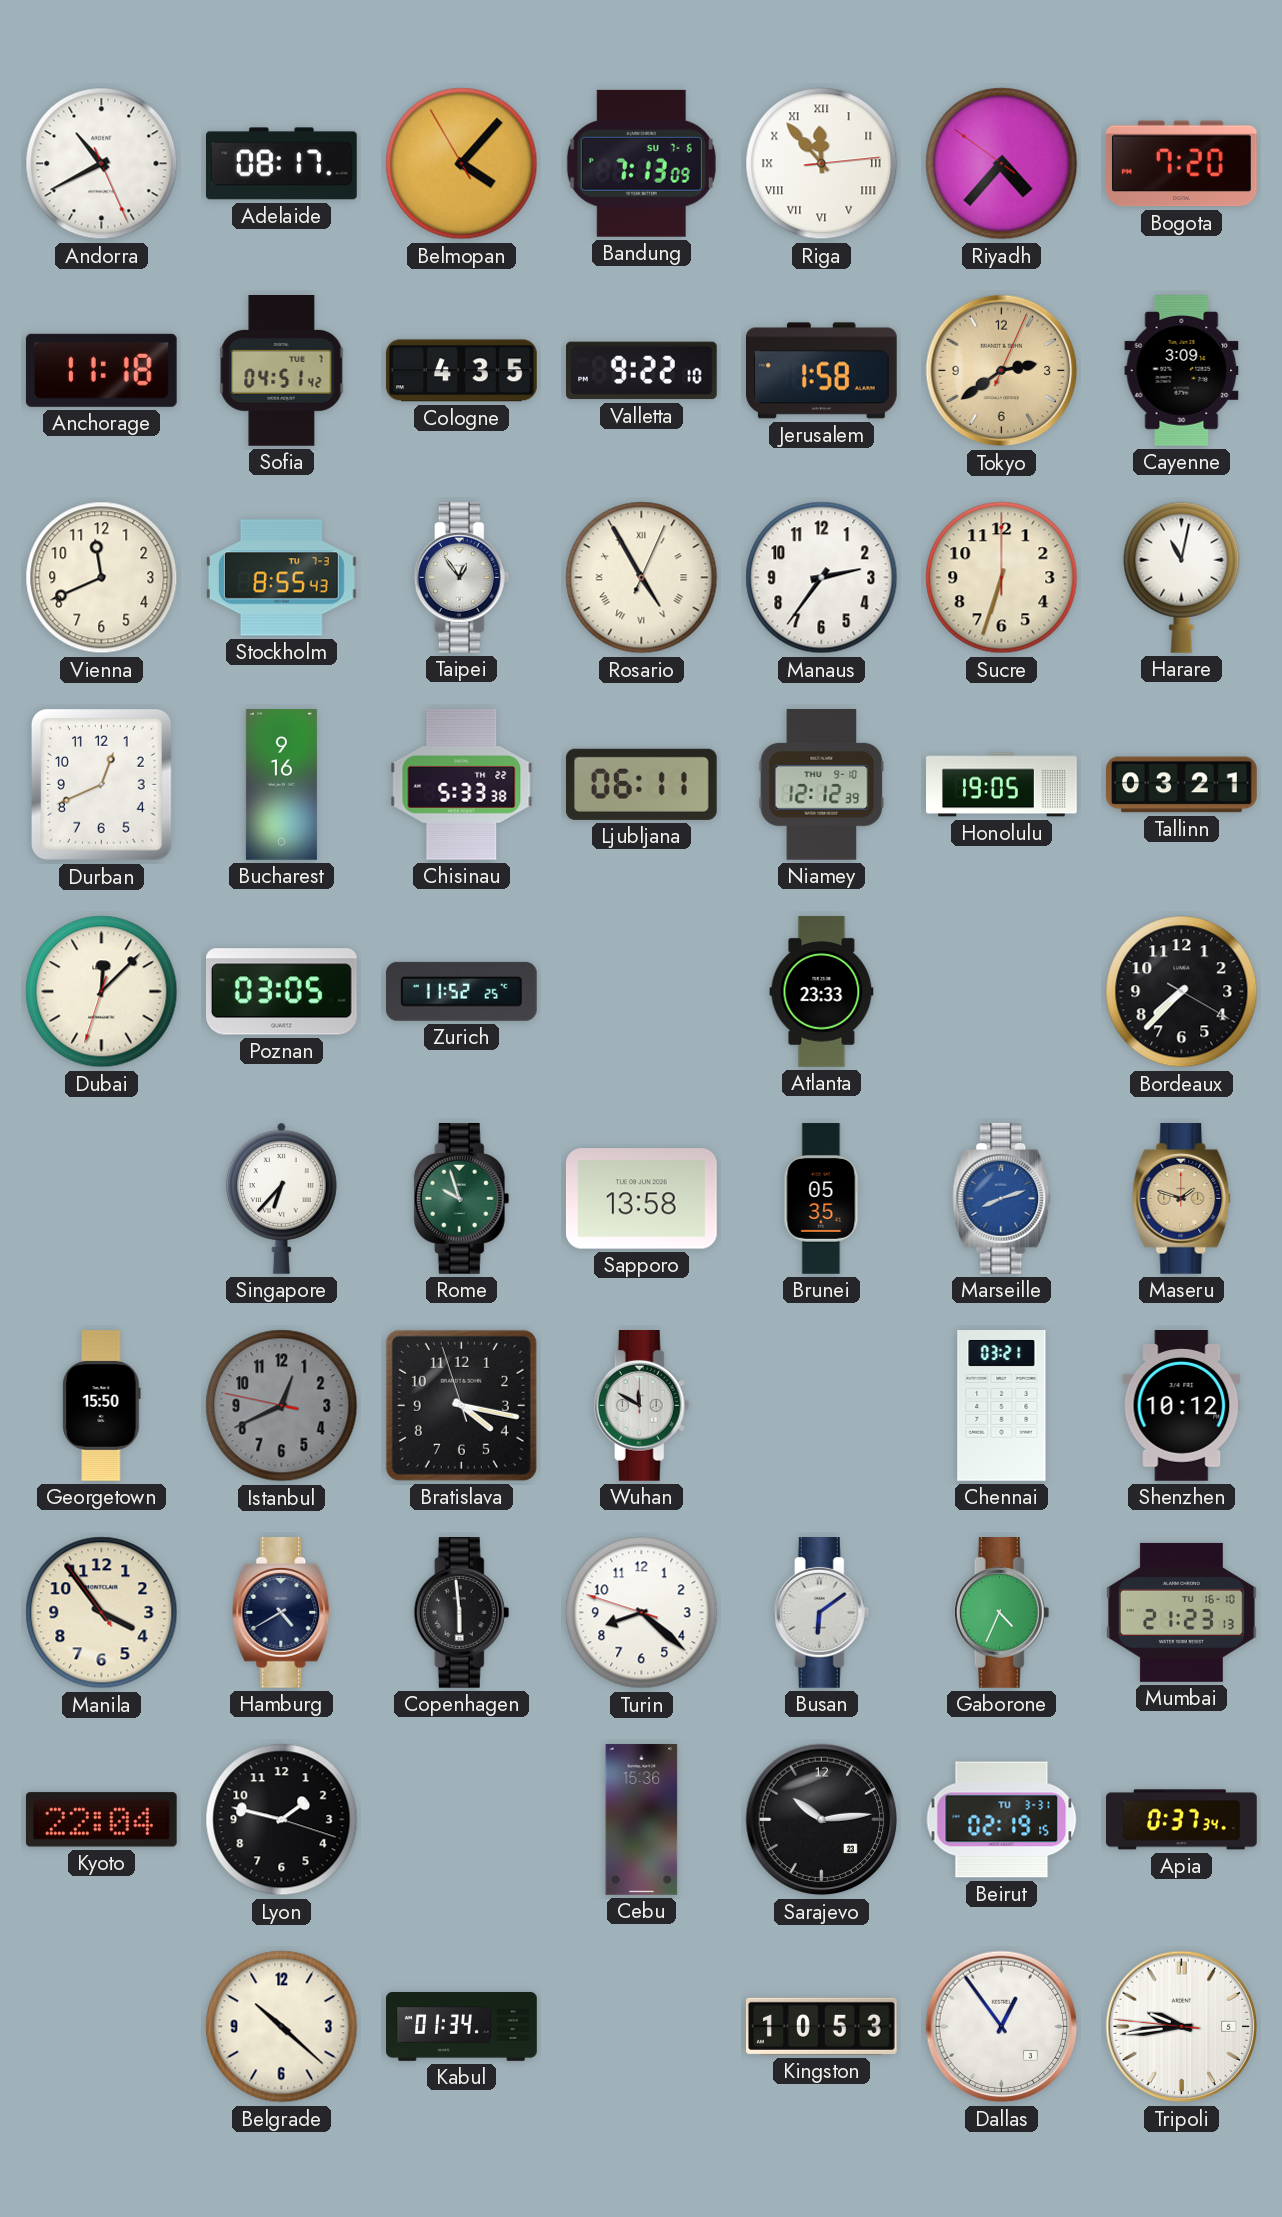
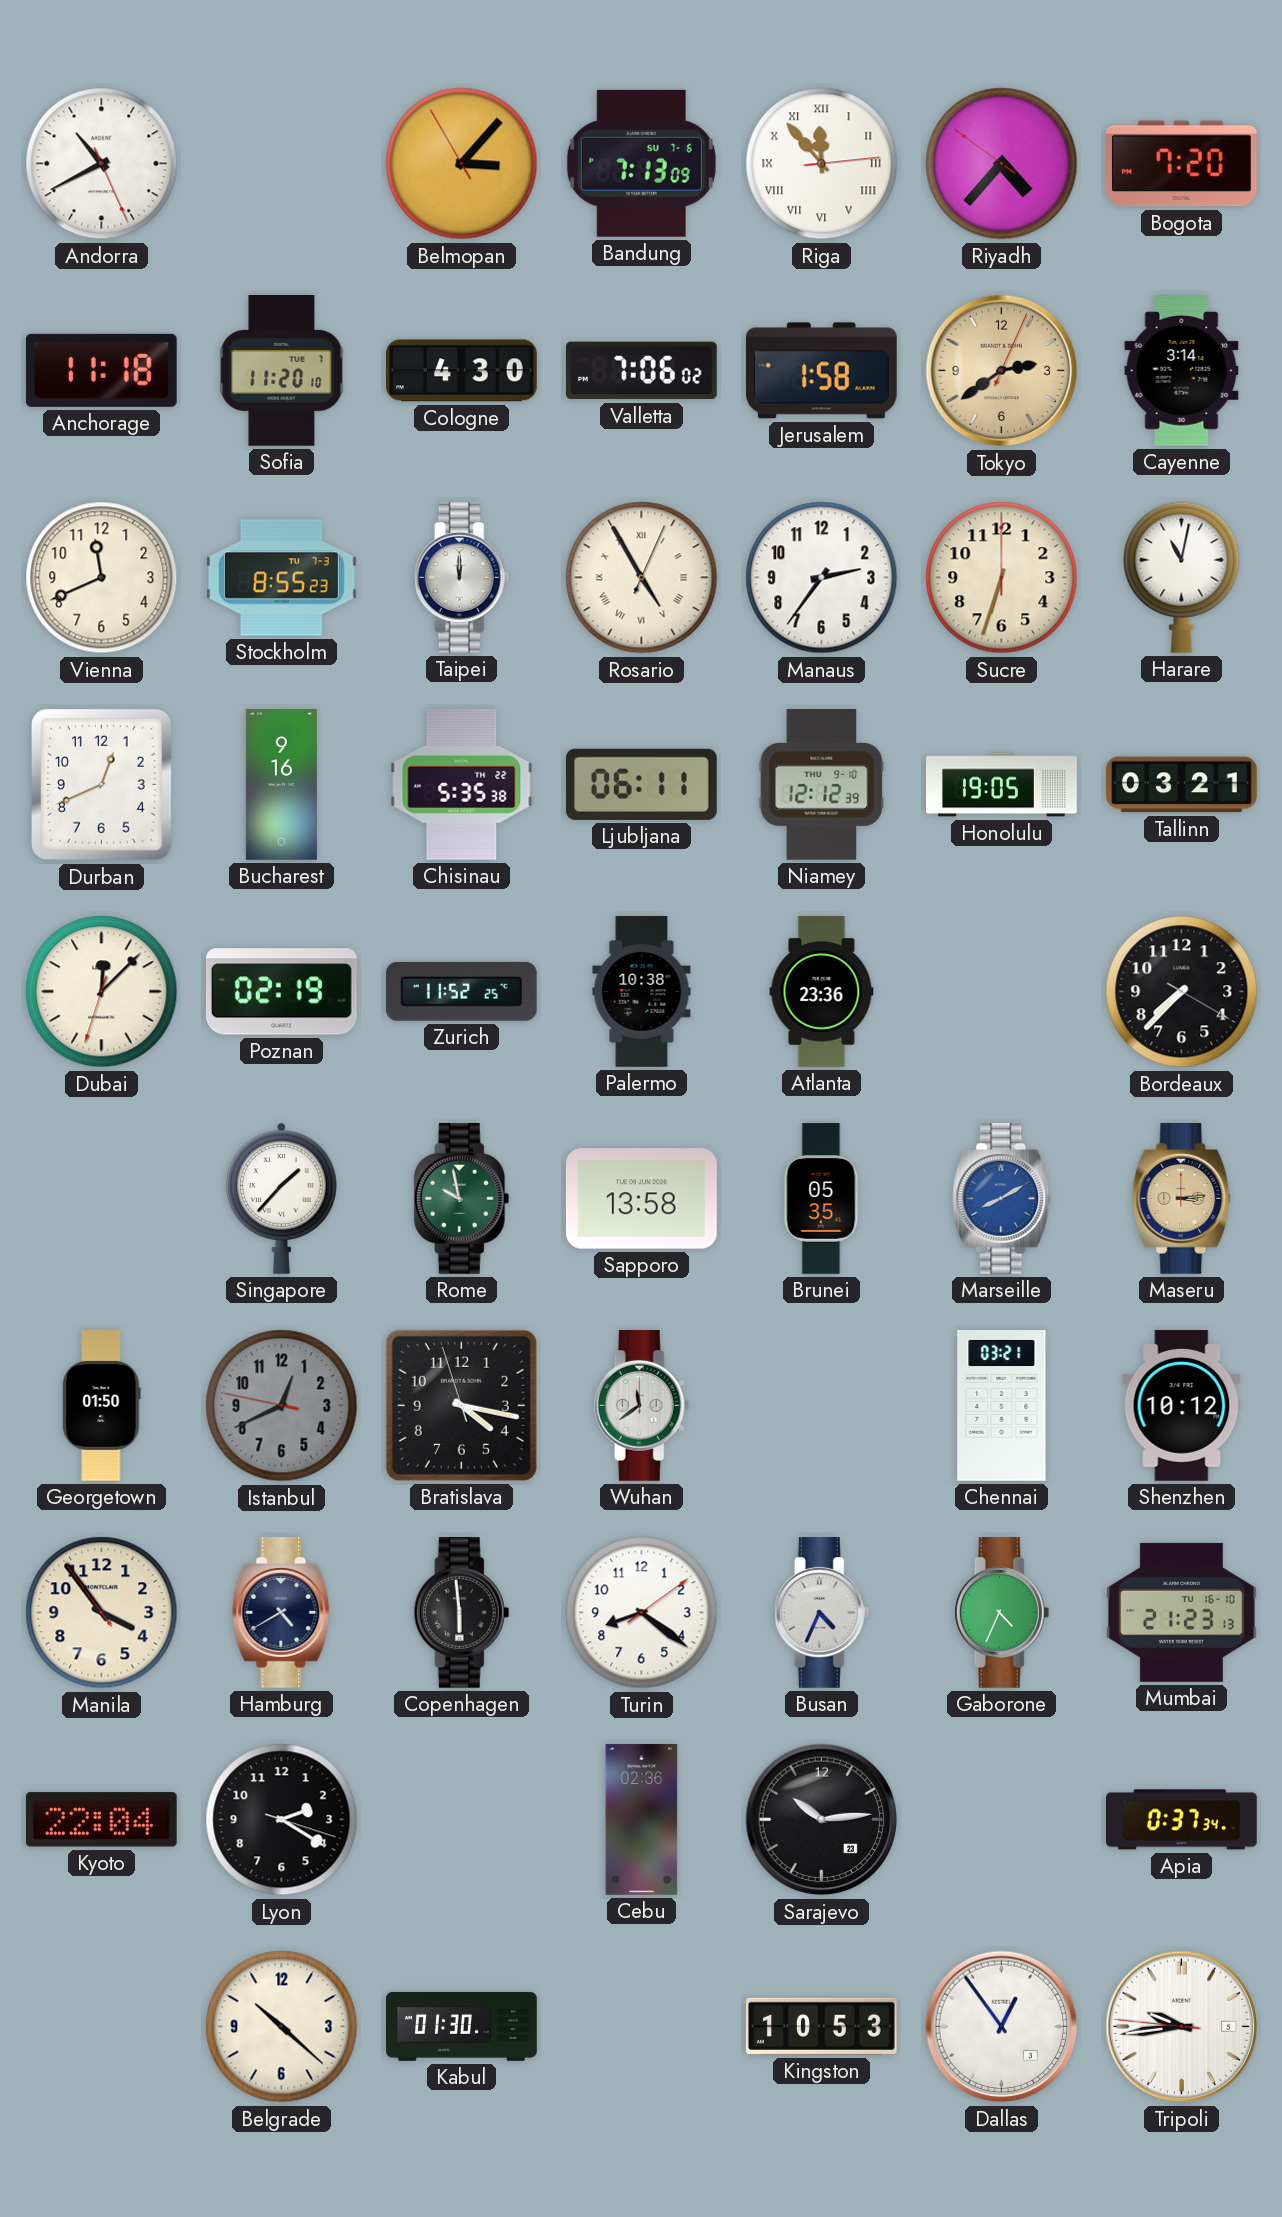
Adelaide: 08:17 -> none
Belmopan: 4:06 -> 3:06
Sofia: 04:51 -> 11:20
Cologne: 4:35 -> 4:30
Valletta: 9:22 -> 7:06
Cayenne: 3:09 -> 3:14
Stockholm: 8:55:43 -> 8:55:23
Taipei: 12:54 -> 12:00
Chisinau: 5:33 -> 5:35
Poznan: 03:05 -> 02:19
Palermo: none -> 10:38
Atlanta: 23:33 -> 23:36
Singapore: 6:37 -> 1:37
Rome: 9:57 -> 9:58
Marseille: 8:12 -> 8:10
Maseru: 1:48 -> 3:14
Georgetown: 15:50 -> 01:50
Wuhan: 11:50 -> 11:39
Turin: 8:21:48 -> 8:21:09
Busan: 6:09 -> 4:34
Lyon: 1:47 -> 2:20
Cebu: 15:36 -> 02:36
Beirut: 02:19 -> none
Kabul: 01:34 -> 01:30
